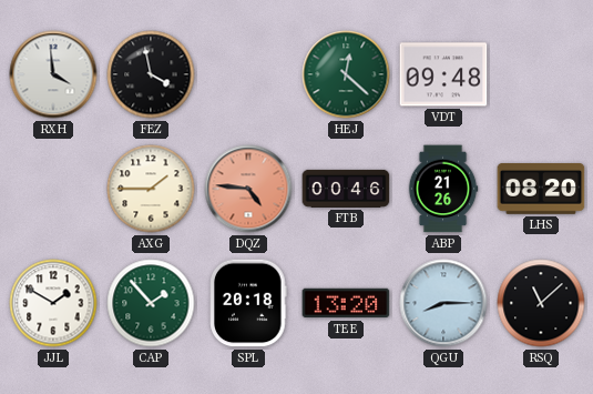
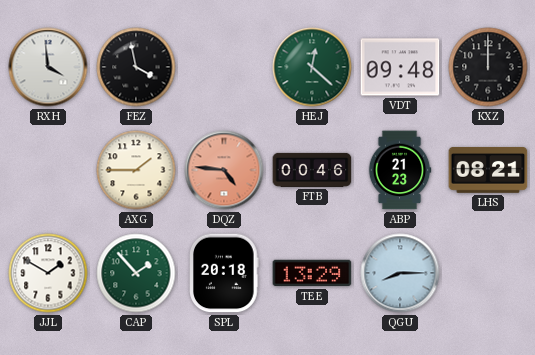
KXZ: none -> 12:00
ABP: 21:26 -> 21:23
LHS: 08:20 -> 08:21
TEE: 13:20 -> 13:29
RSQ: 11:08 -> none
